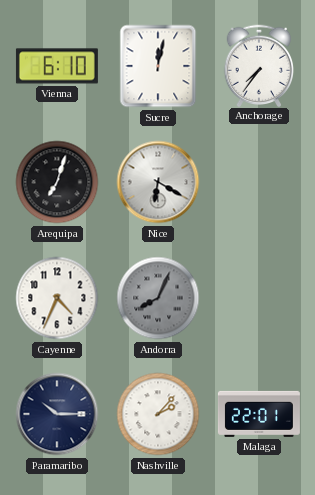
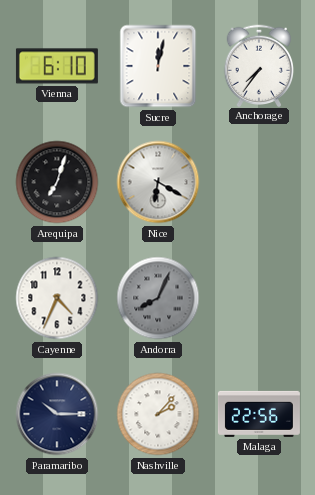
Malaga: 22:01 -> 22:56
